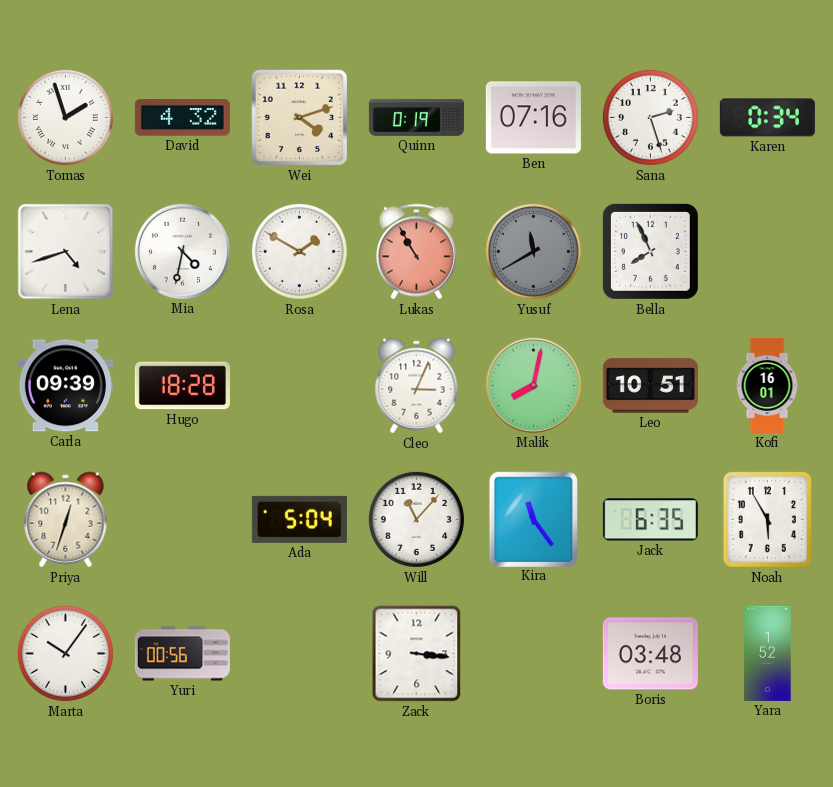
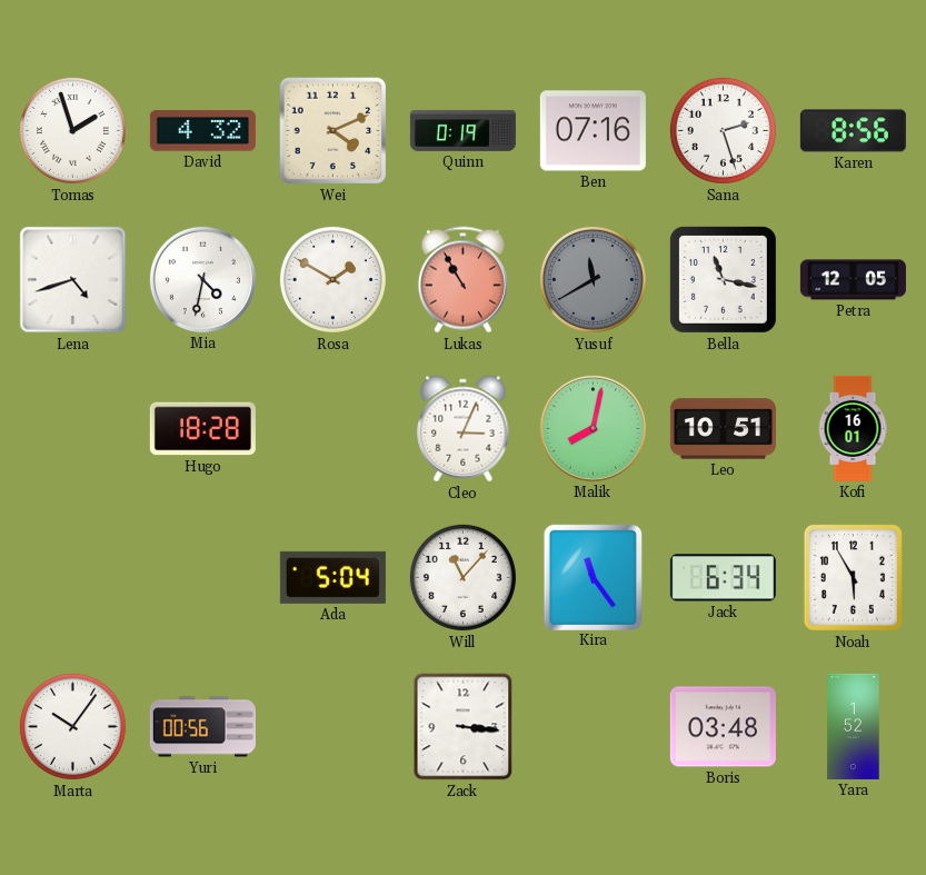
Wei: 4:12 -> 4:11
Karen: 0:34 -> 8:56
Bella: 7:56 -> 11:17
Petra: none -> 12:05
Carla: 09:39 -> none
Priya: 12:33 -> none
Jack: 6:35 -> 6:34
